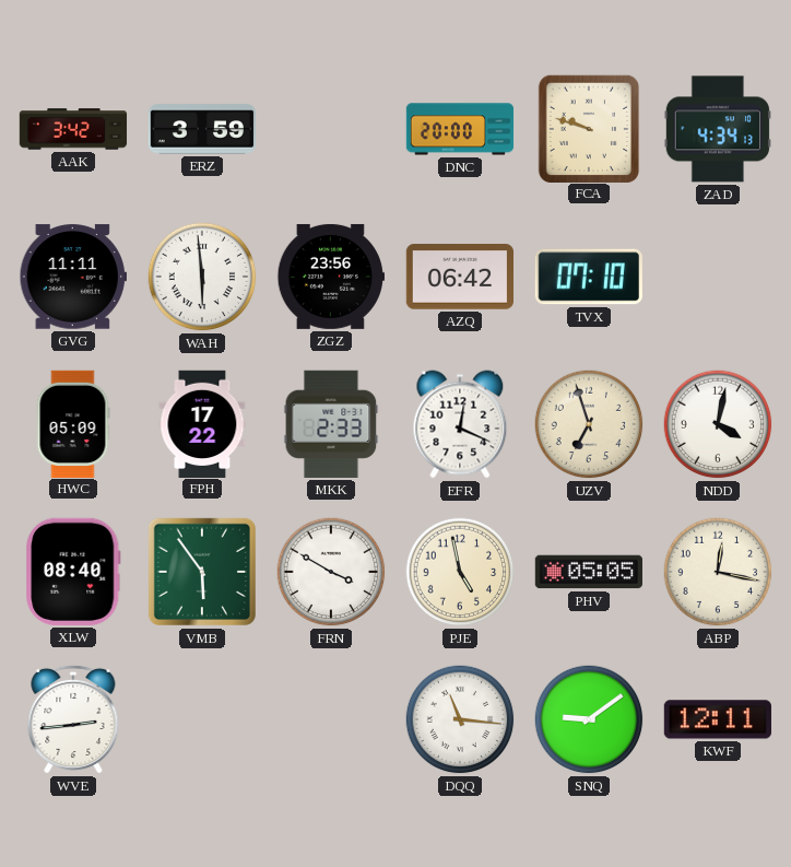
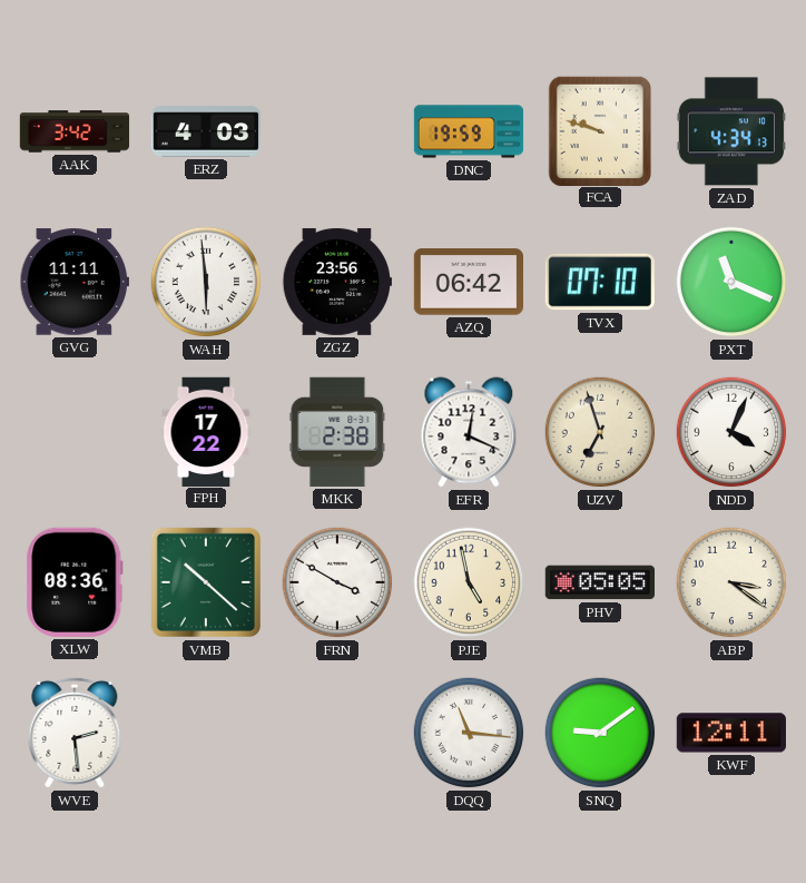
ERZ: 3:59 -> 4:03
DNC: 20:00 -> 19:59
PXT: none -> 11:19
HWC: 05:09 -> none
MKK: 2:33 -> 2:38
NDD: 4:02 -> 4:04
XLW: 08:40 -> 08:36
VMB: 5:54 -> 10:22
ABP: 12:17 -> 3:21
WVE: 2:44 -> 2:29
